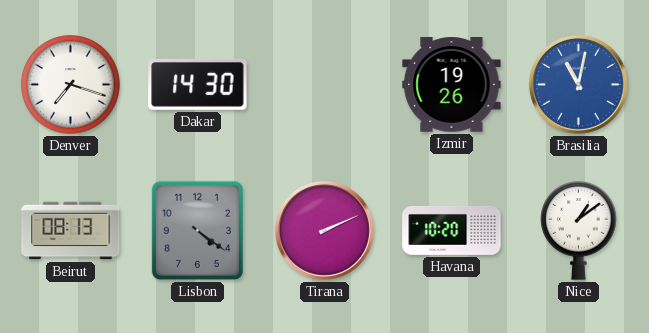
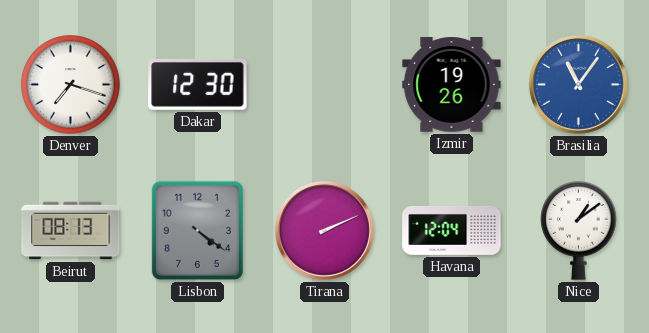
Dakar: 14:30 -> 12:30
Brasilia: 11:02 -> 11:06
Havana: 10:20 -> 12:04
